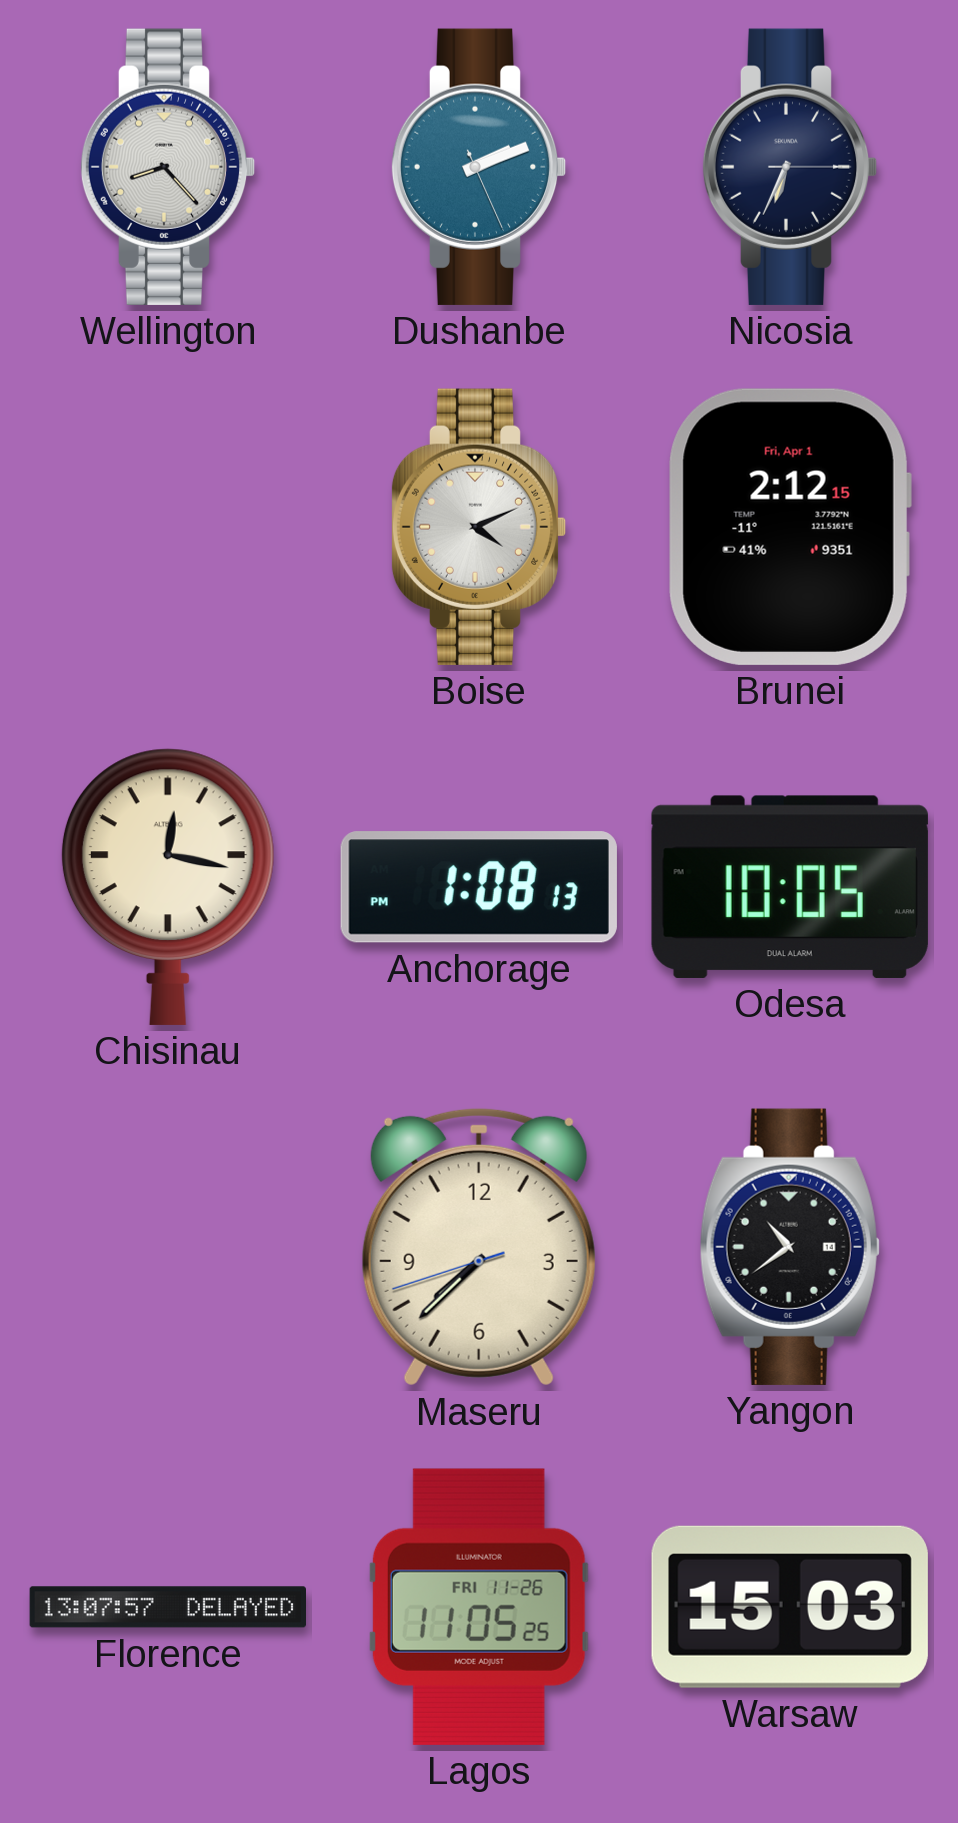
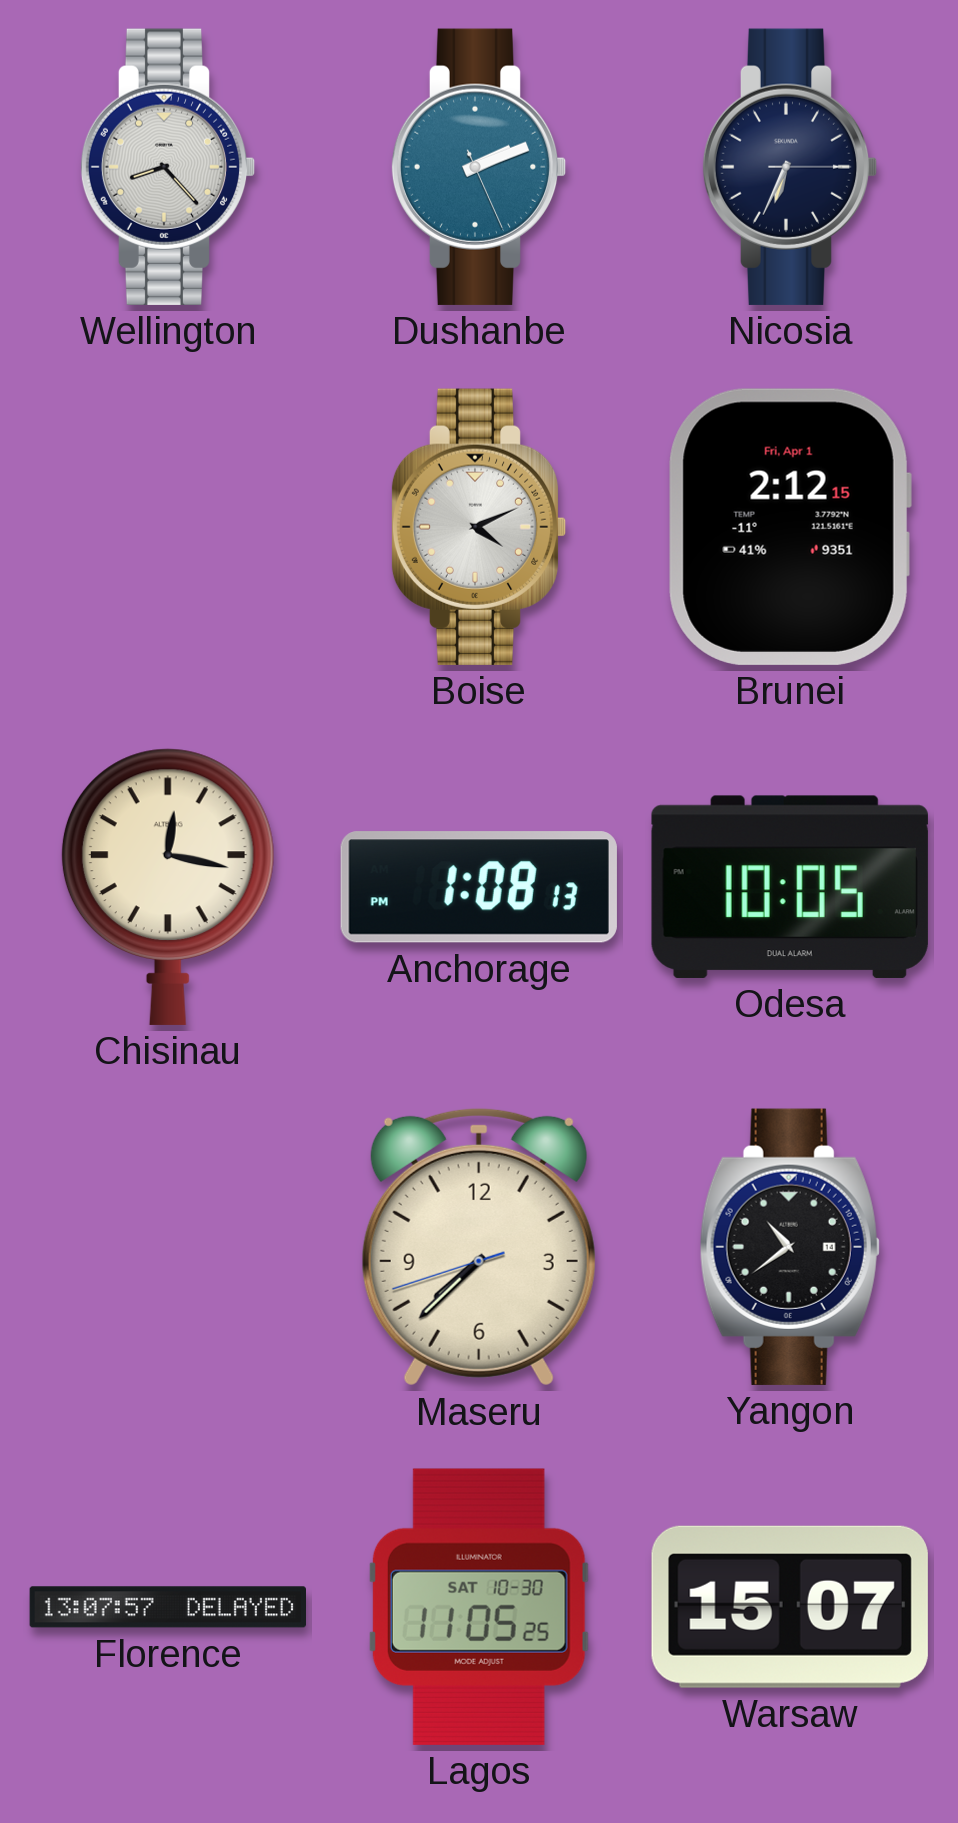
Lagos date: FRI 11-26 -> SAT 10-30
Warsaw: 15:03 -> 15:07
